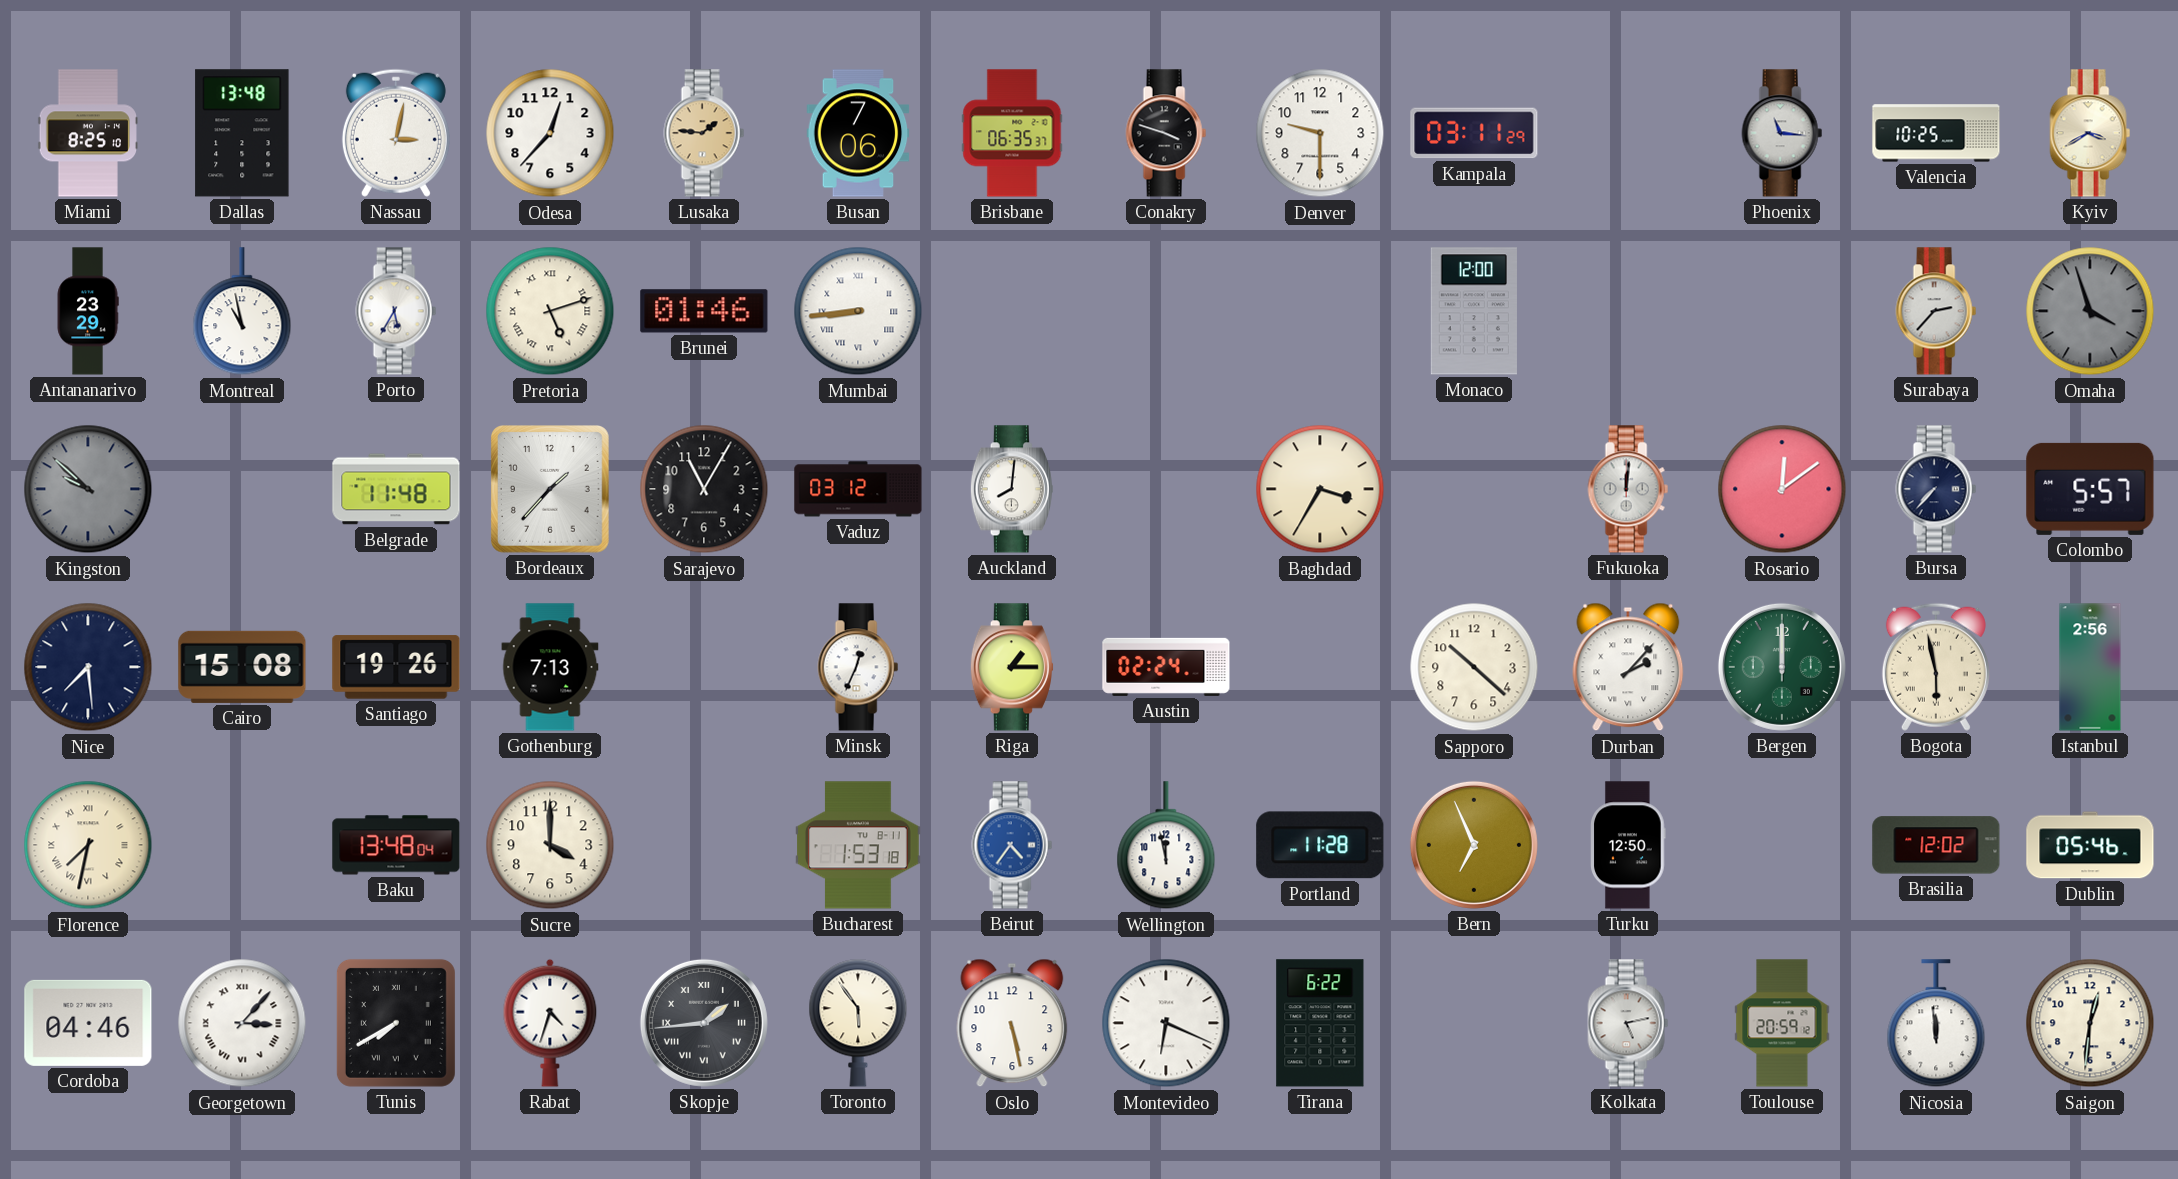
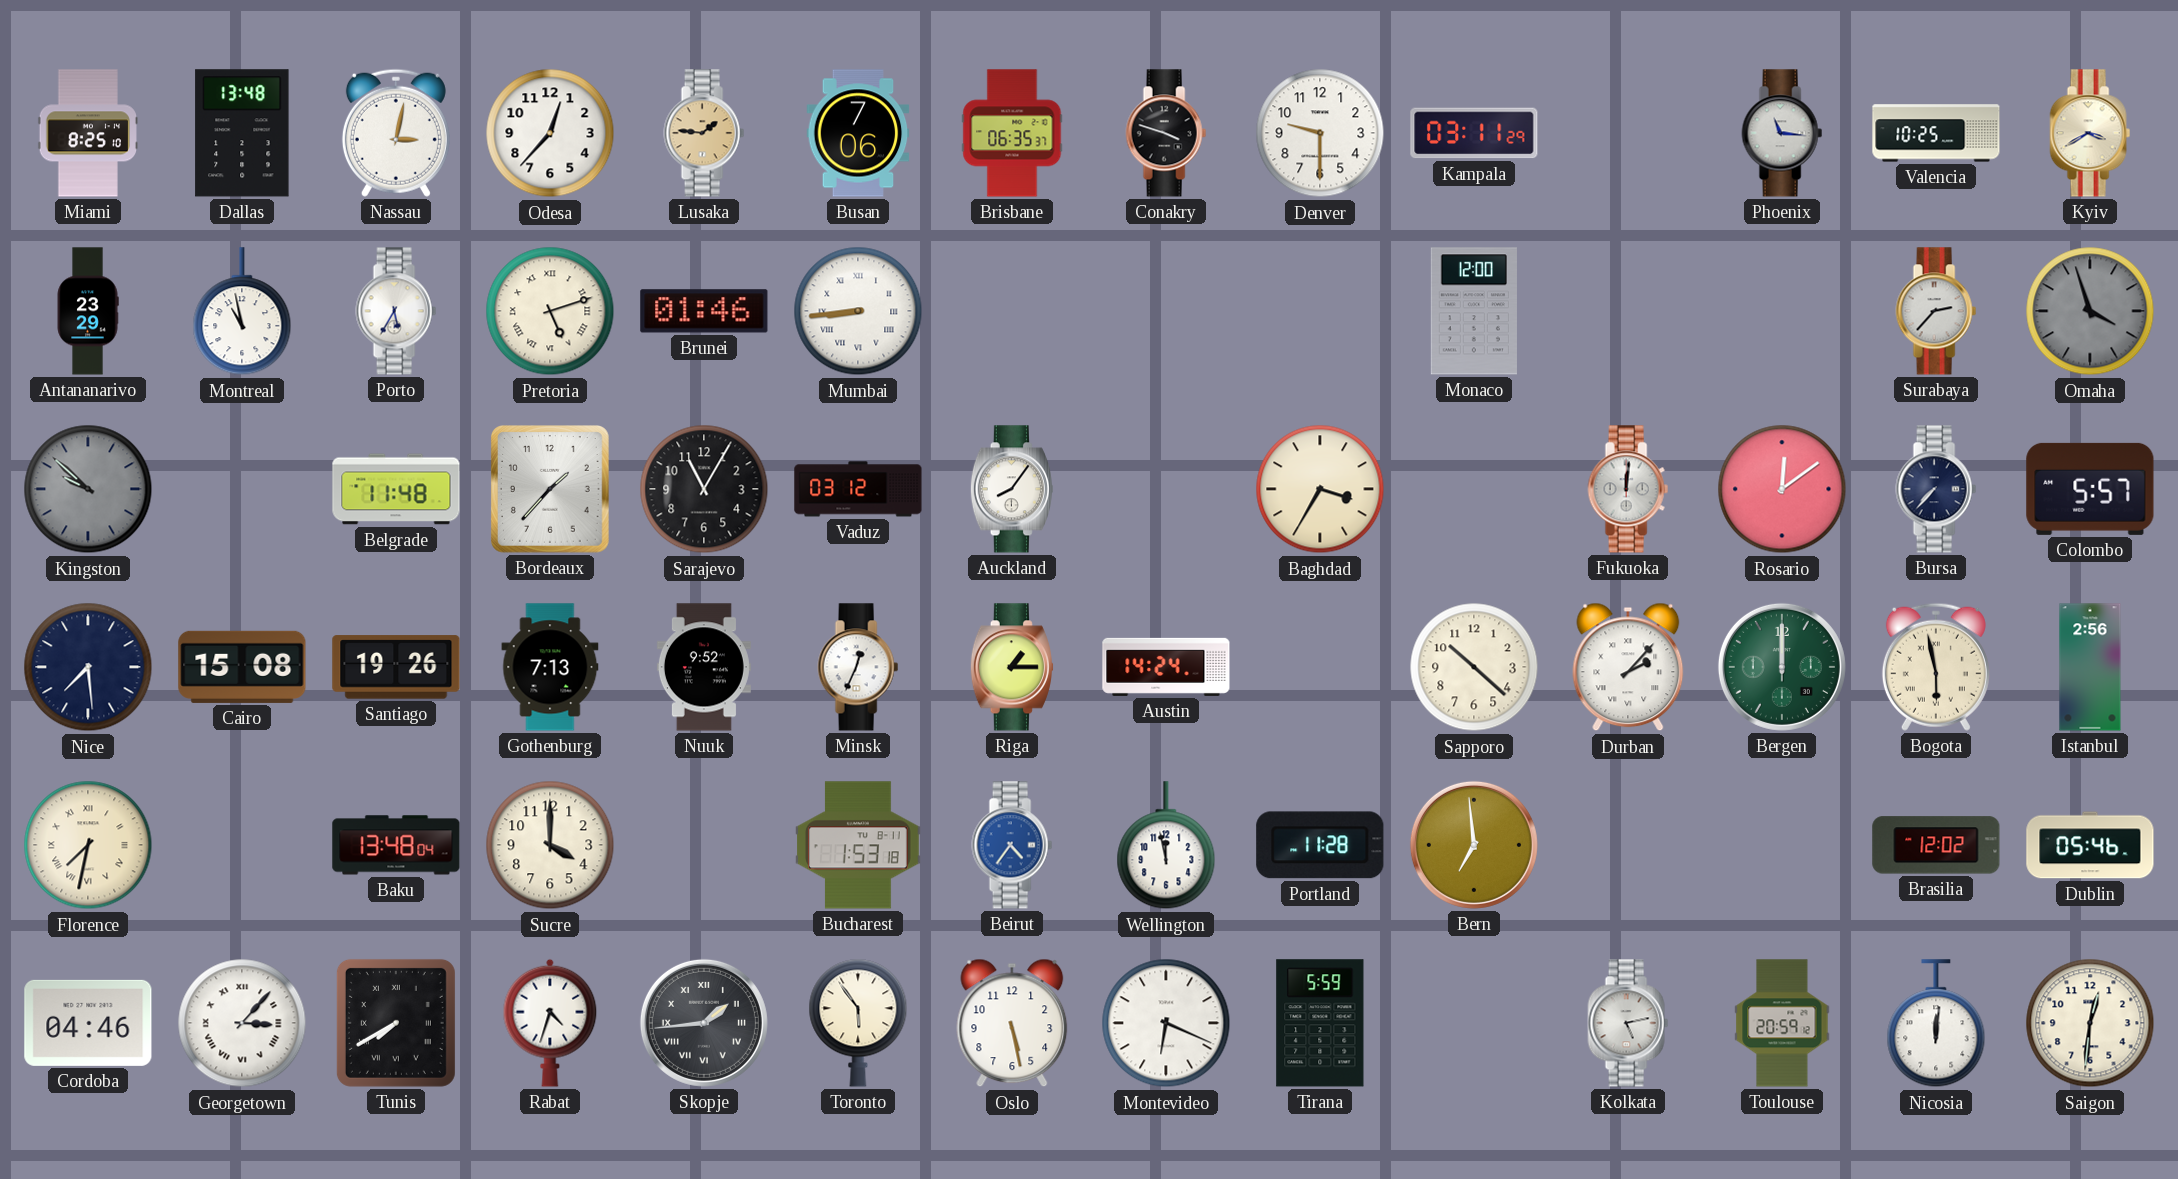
Auckland: 8:01 -> 8:06
Nuuk: none -> 9:52
Austin: 02:24 -> 14:24
Bern: 6:56 -> 6:59
Turku: 12:50 -> none
Tirana: 6:22 -> 5:59
Nicosia: 11:59 -> 12:01
